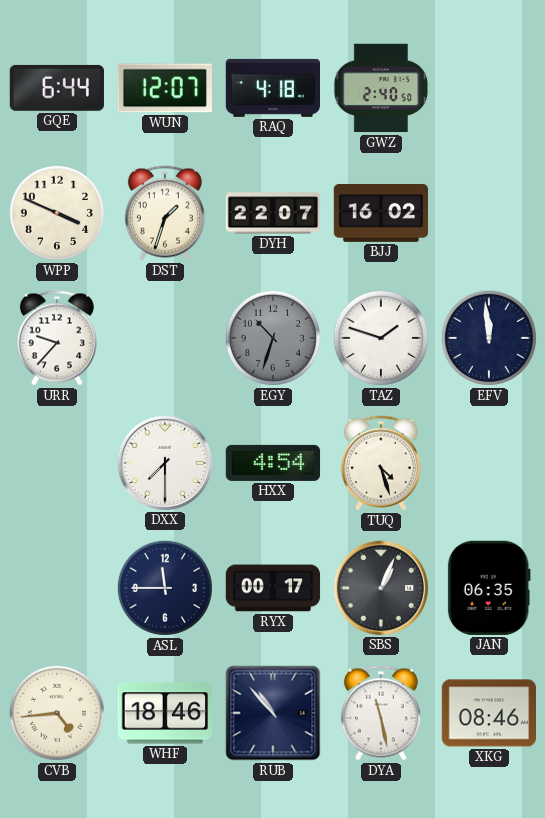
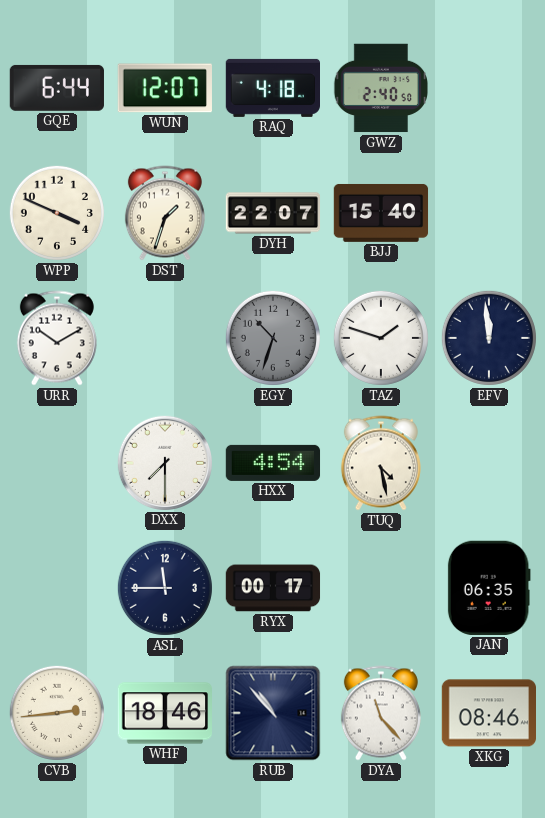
BJJ: 16:02 -> 15:40
URR: 9:37 -> 10:10
TUQ: 4:27 -> 4:28
SBS: 1:04 -> none
CVB: 4:44 -> 2:44
DYA: 11:28 -> 11:23
